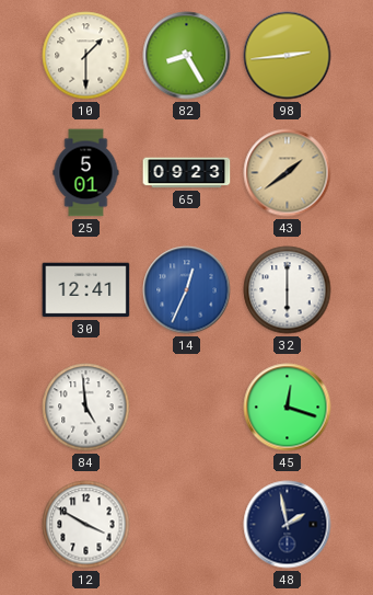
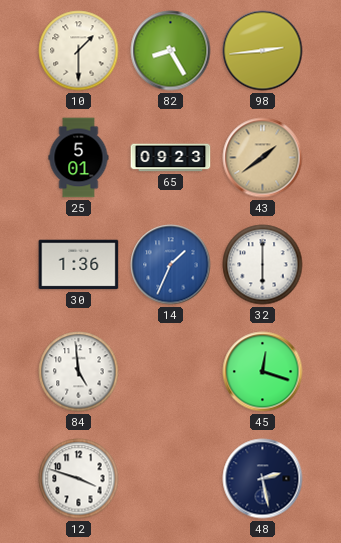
30: 12:41 -> 1:36
14: 12:34 -> 1:34
12: 3:50 -> 3:48
48: 1:58 -> 2:28
